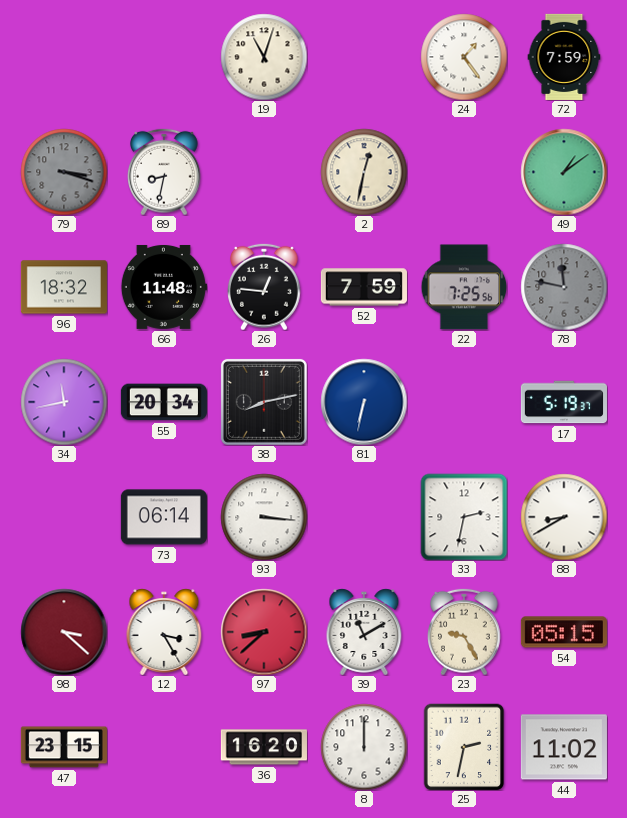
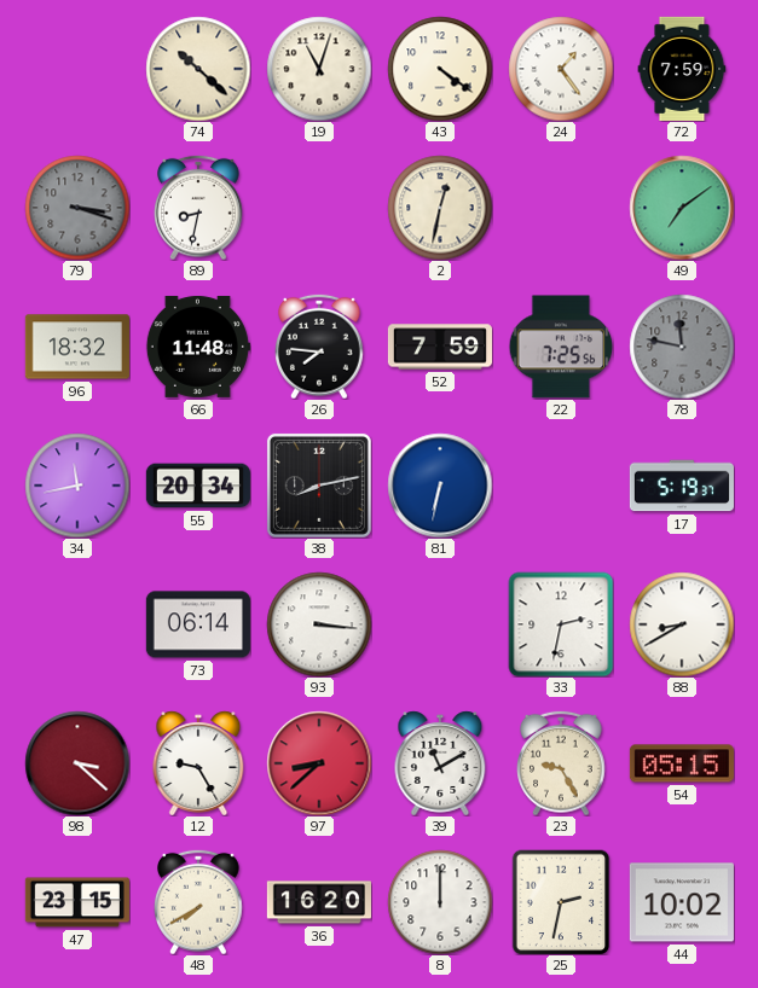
74: none -> 10:22
43: none -> 4:21
49: 1:09 -> 7:09
26: 12:46 -> 7:46
12: 3:25 -> 9:25
48: none -> 7:40
44: 11:02 -> 10:02
